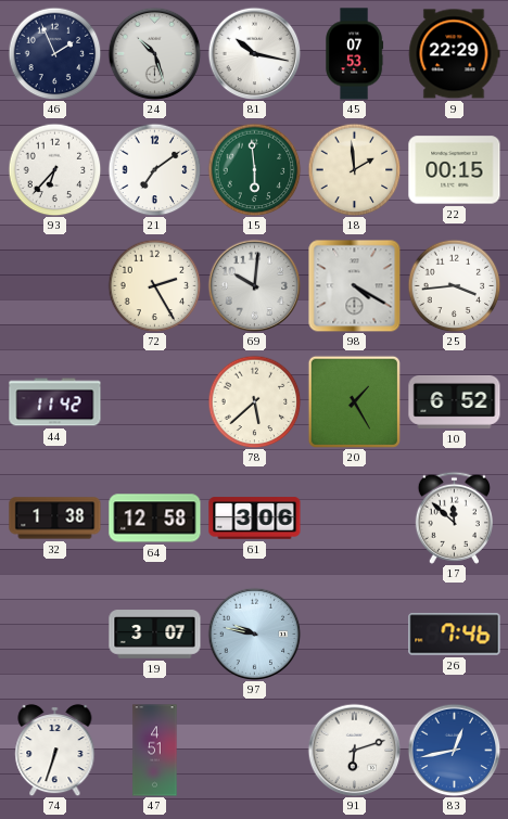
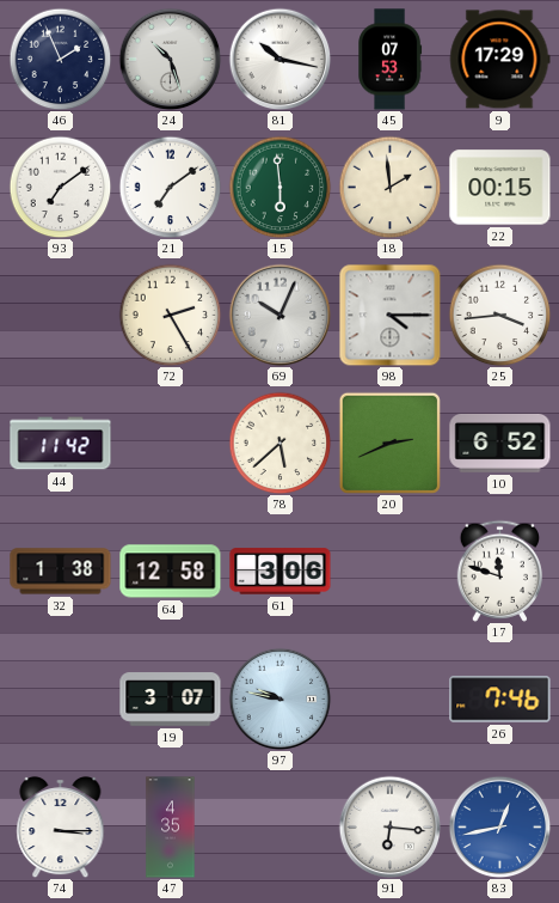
9: 22:29 -> 17:29
93: 6:37 -> 7:09
69: 10:01 -> 10:04
98: 4:20 -> 4:15
20: 1:25 -> 2:41
17: 11:52 -> 11:48
74: 6:33 -> 3:15
47: 4:51 -> 4:35
91: 6:12 -> 6:16
